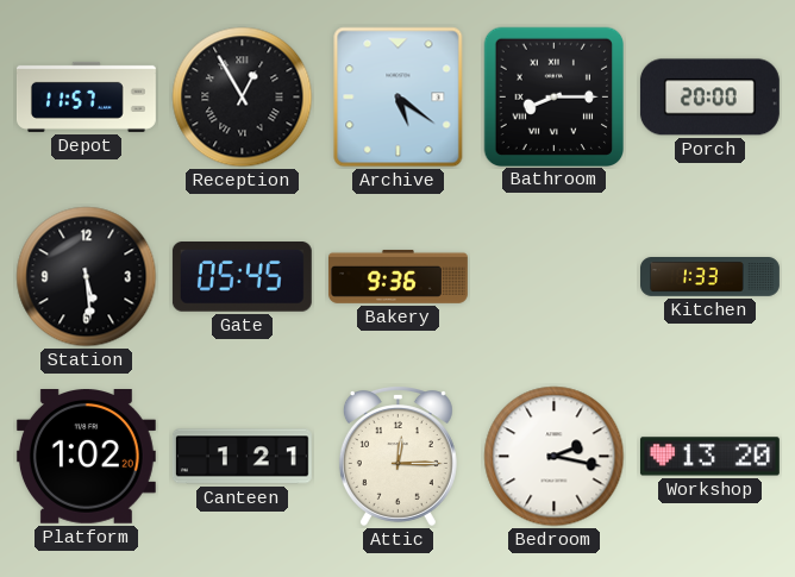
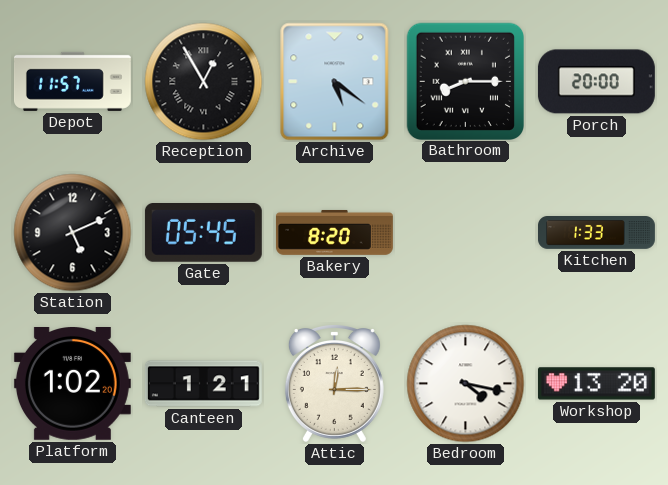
Station: 5:29 -> 5:11
Bakery: 9:36 -> 8:20
Bedroom: 2:17 -> 4:17
